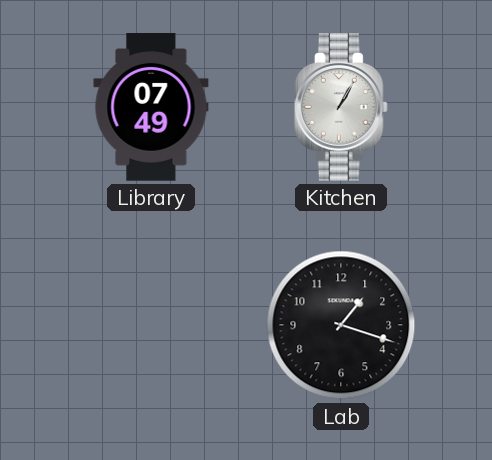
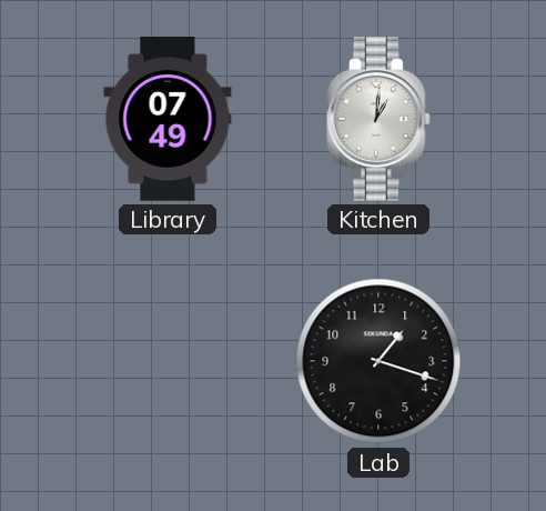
Kitchen: 1:05 -> 1:01
